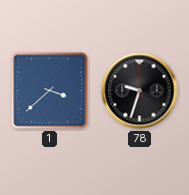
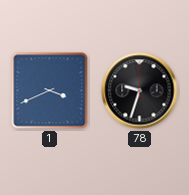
1: 3:38 -> 3:41
